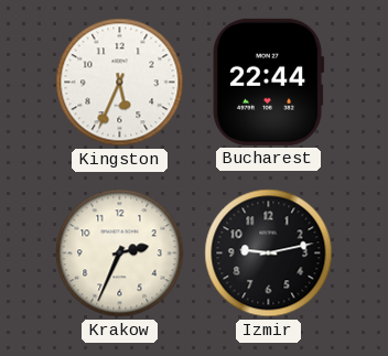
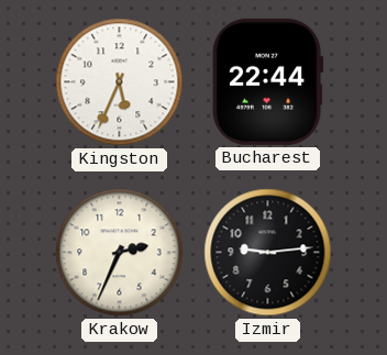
Izmir: 9:13 -> 9:14
